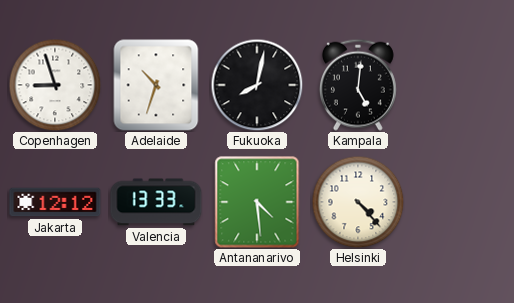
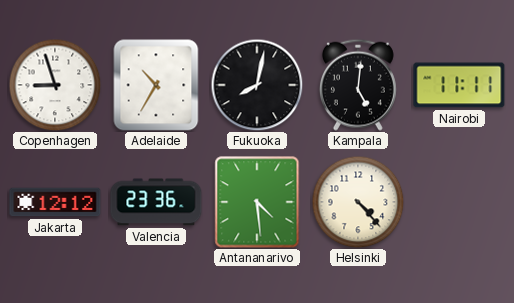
Adelaide: 10:33 -> 10:35
Nairobi: none -> 11:11
Valencia: 13:33 -> 23:36
